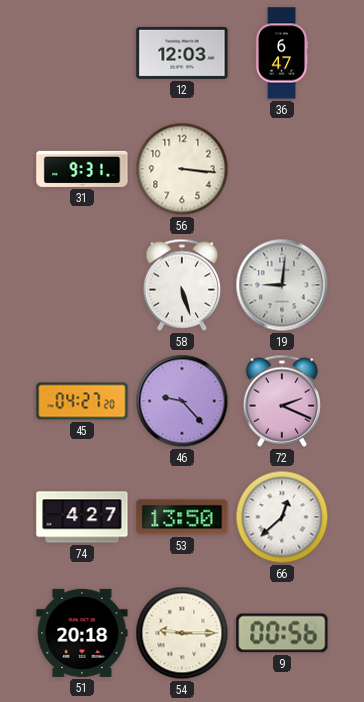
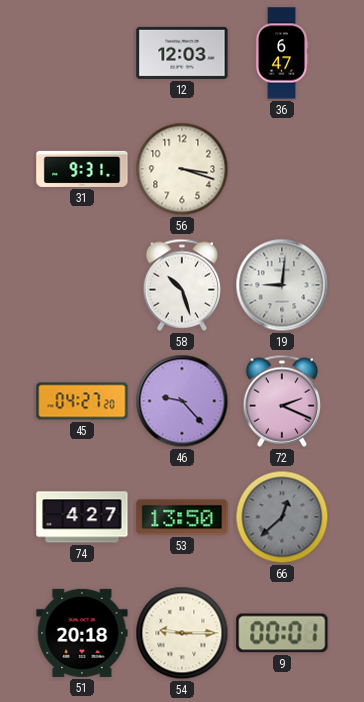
56: 3:16 -> 3:18
58: 5:27 -> 10:27
66 dial: white -> grey
9: 00:56 -> 00:01
